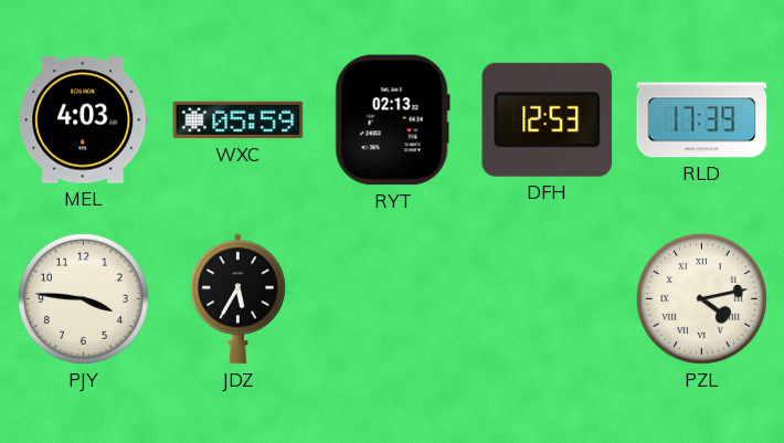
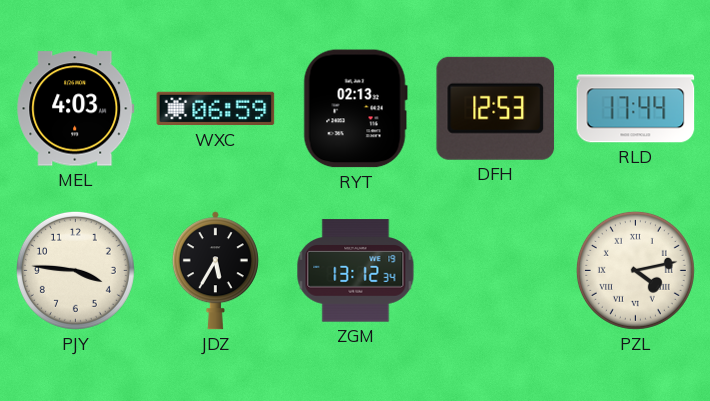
WXC: 05:59 -> 06:59
RLD: 17:39 -> 17:44
ZGM: none -> 13:12
